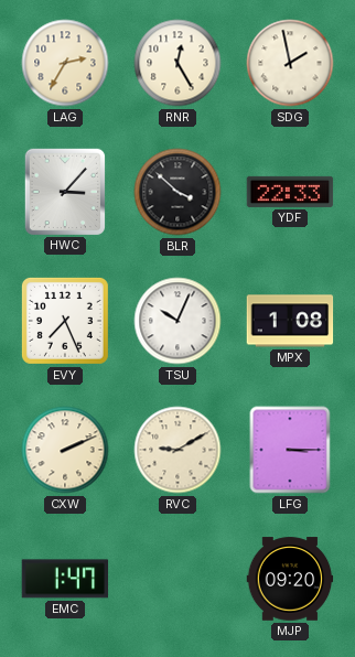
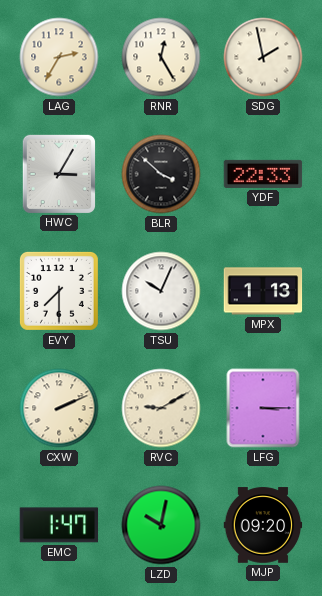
HWC: 3:07 -> 3:05
EVY: 7:26 -> 7:30
MPX: 1:08 -> 1:13
LZD: none -> 10:02
